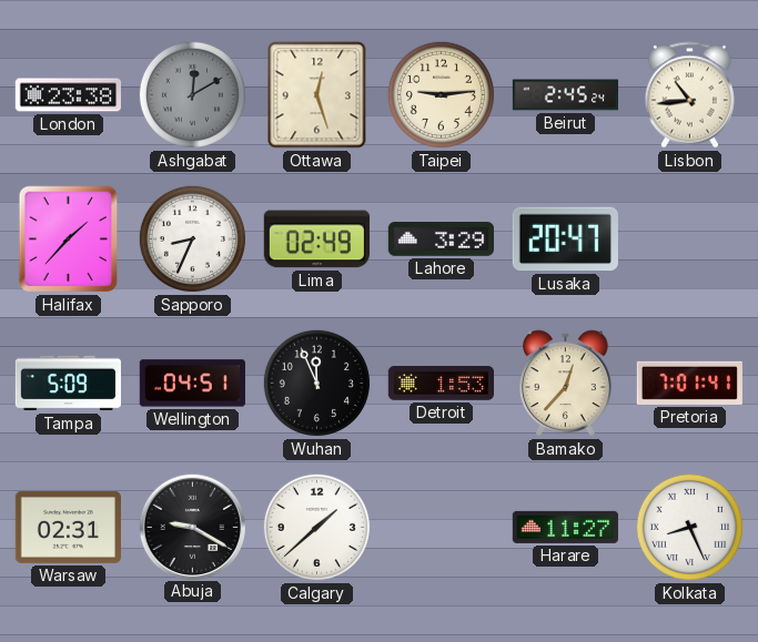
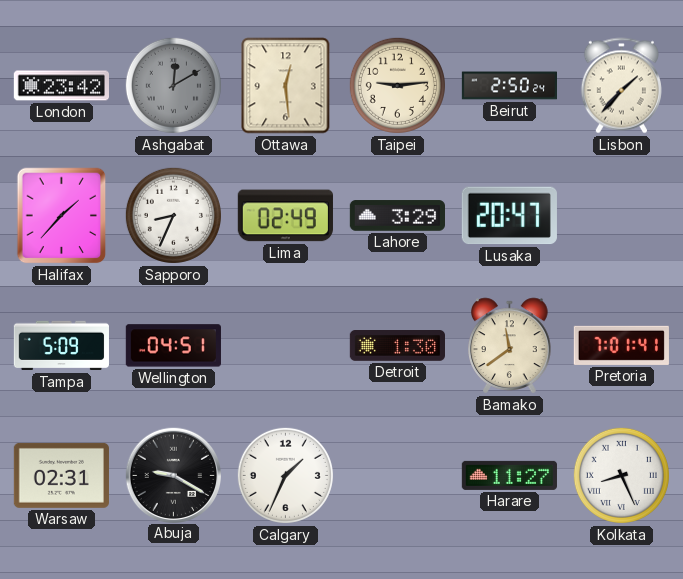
London: 23:38 -> 23:42
Ottawa: 12:27 -> 12:29
Beirut: 2:45 -> 2:50
Lisbon: 10:44 -> 1:37
Wuhan: 11:56 -> none
Detroit: 1:53 -> 1:30
Bamako: 12:37 -> 11:39
Calgary: 1:38 -> 1:34
